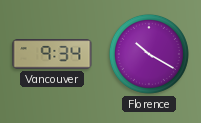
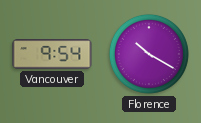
Vancouver: 9:34 -> 9:54
